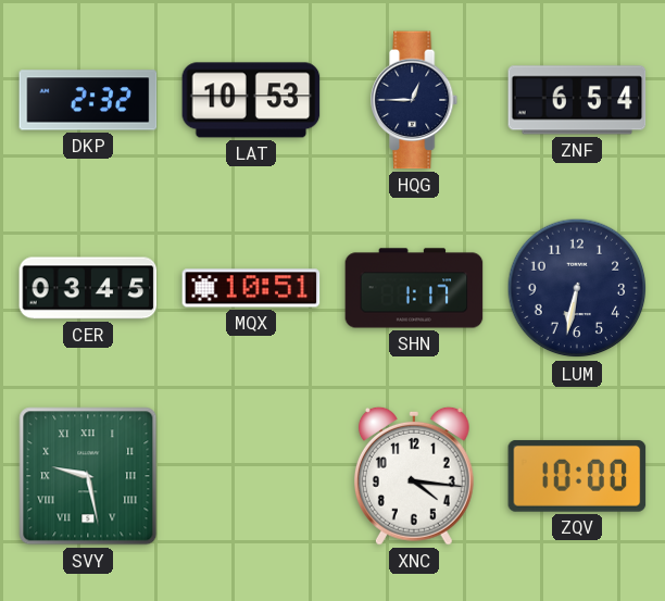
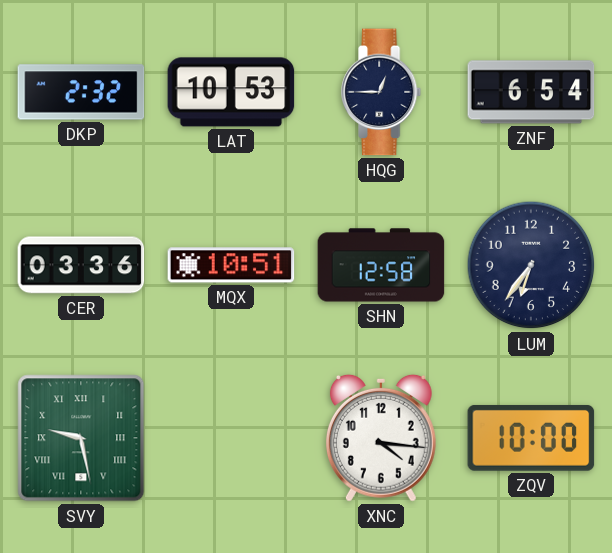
CER: 03:45 -> 03:36
SHN: 1:17 -> 12:58
LUM: 6:32 -> 6:36
